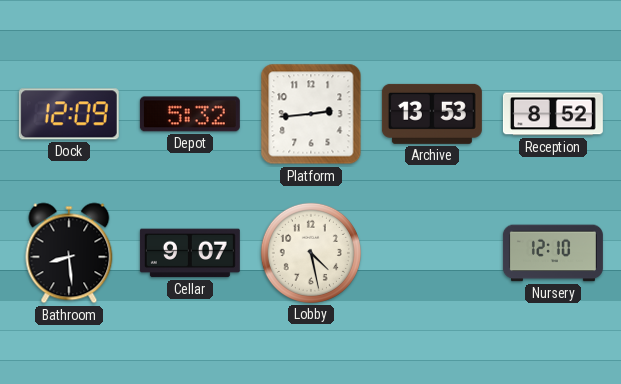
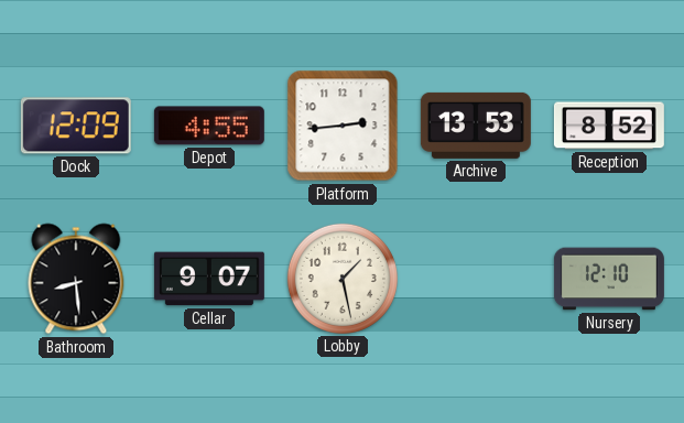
Depot: 5:32 -> 4:55
Lobby: 4:28 -> 1:28
